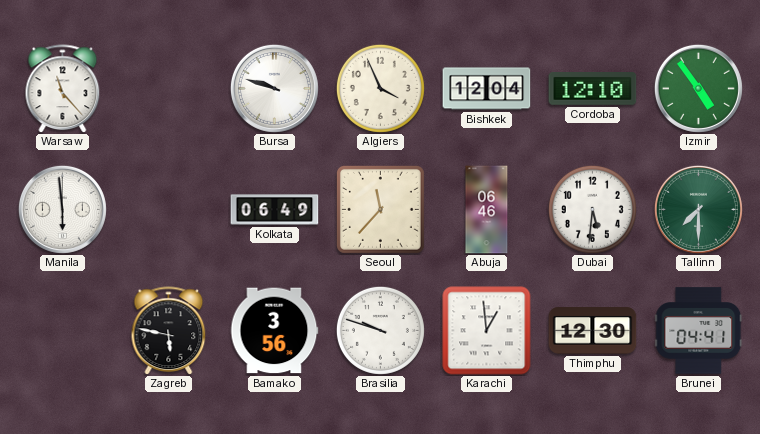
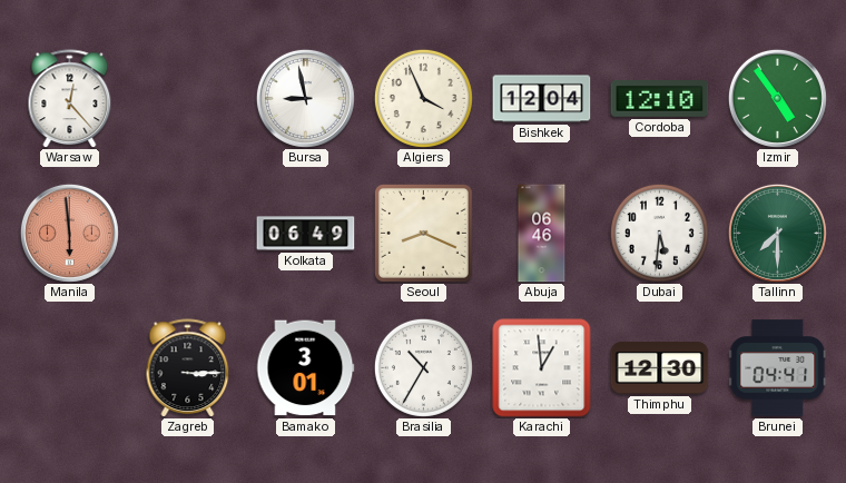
Warsaw: 11:23 -> 12:23
Bursa: 9:48 -> 8:58
Manila dial: white -> salmon
Seoul: 11:37 -> 8:19
Zagreb: 5:47 -> 3:15
Bamako: 3:56 -> 3:01
Brasilia: 9:48 -> 10:35
